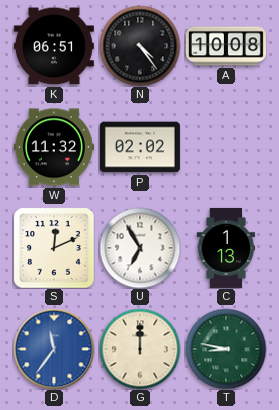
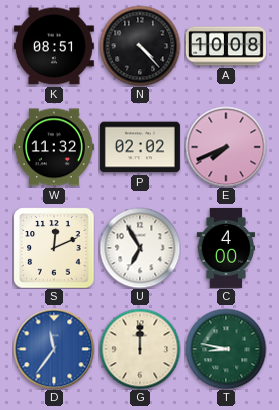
K: 06:51 -> 08:51
N: 4:24 -> 4:23
E: none -> 7:41
C: 1:13 -> 4:00
